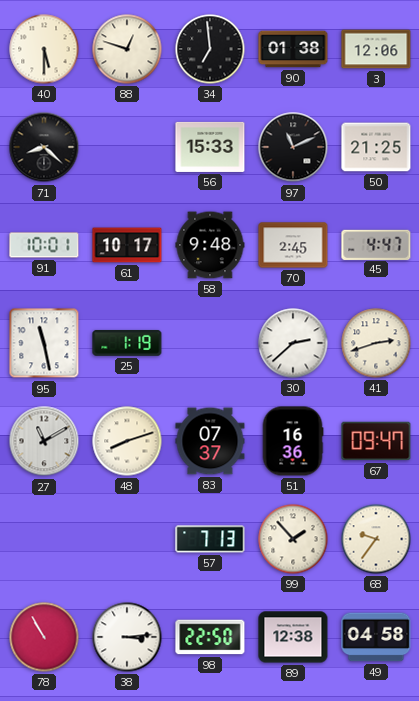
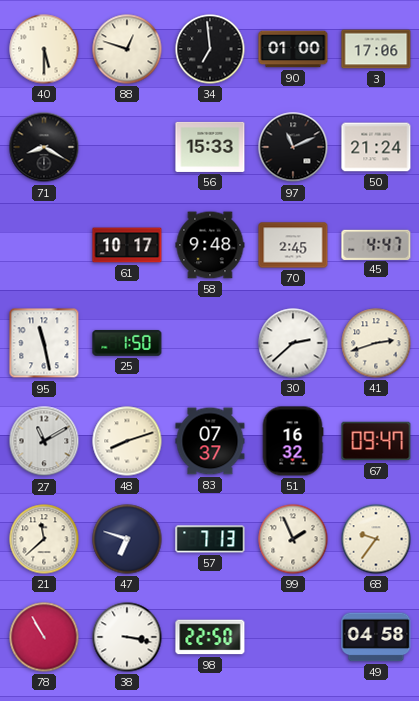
90: 01:38 -> 01:00
3: 12:06 -> 17:06
71: 8:22 -> 8:20
50: 21:25 -> 21:24
91: 10:01 -> none
25: 1:19 -> 1:50
51: 16:36 -> 16:32
21: none -> 11:38
47: none -> 6:48
99: 1:53 -> 1:56
38: 3:14 -> 3:17
89: 12:38 -> none
